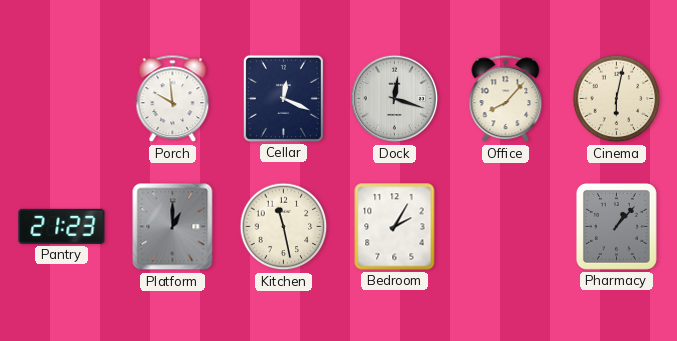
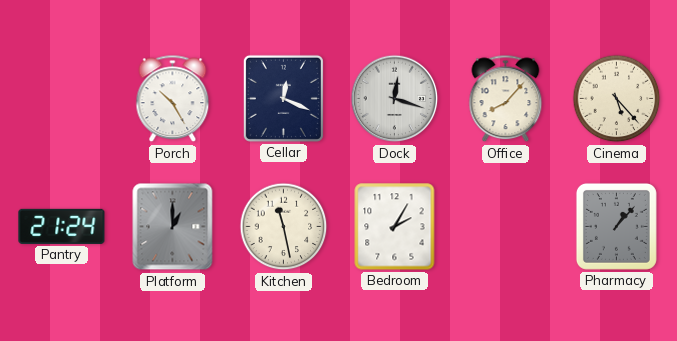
Porch: 9:59 -> 10:25
Cinema: 6:02 -> 5:23
Pantry: 21:23 -> 21:24
